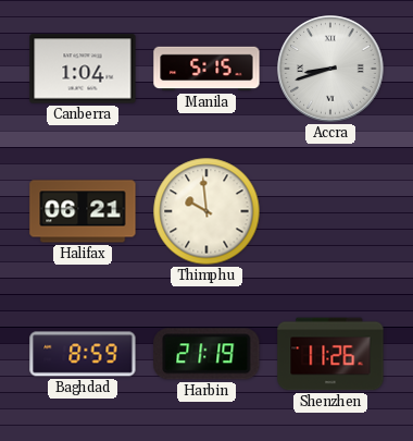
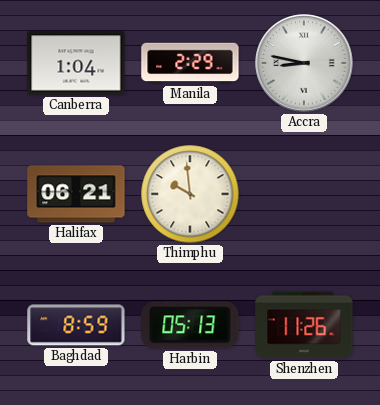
Manila: 5:15 -> 2:29
Accra: 8:42 -> 8:47
Harbin: 21:19 -> 05:13
